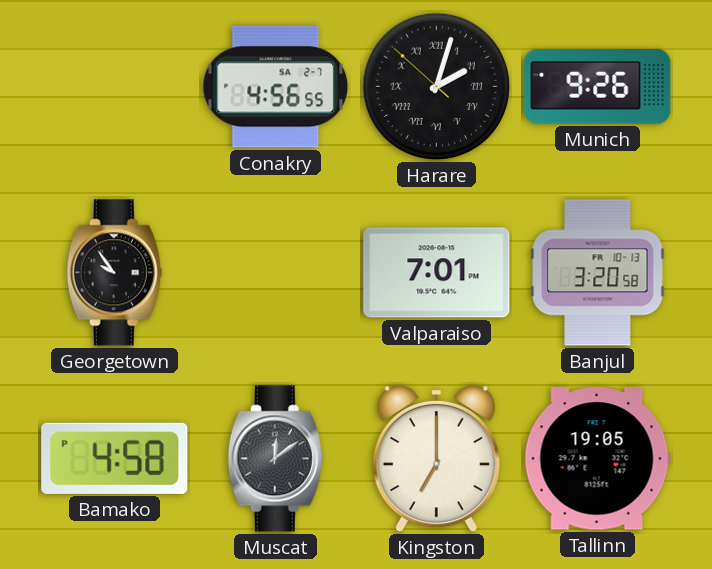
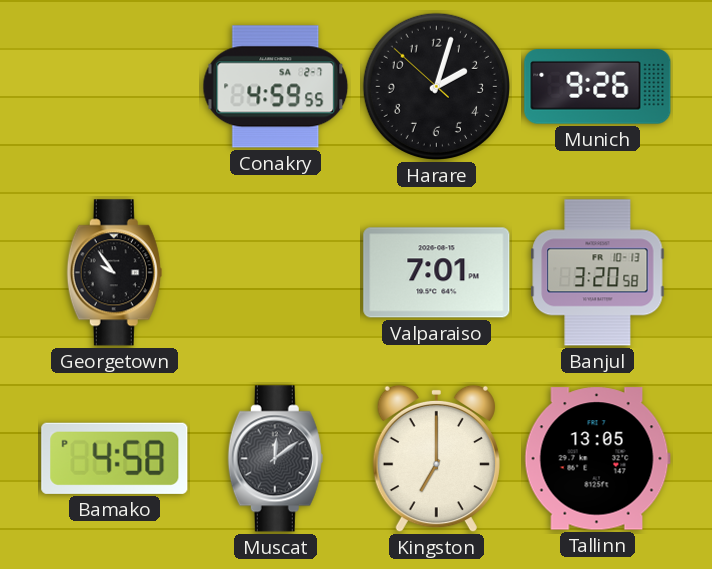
Conakry: 4:56 -> 4:59
Harare numerals: Roman -> Arabic
Tallinn: 19:05 -> 13:05
